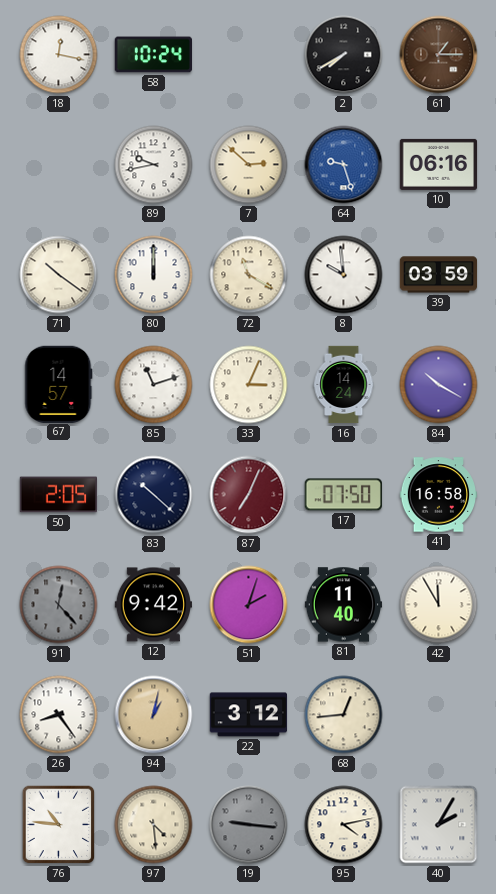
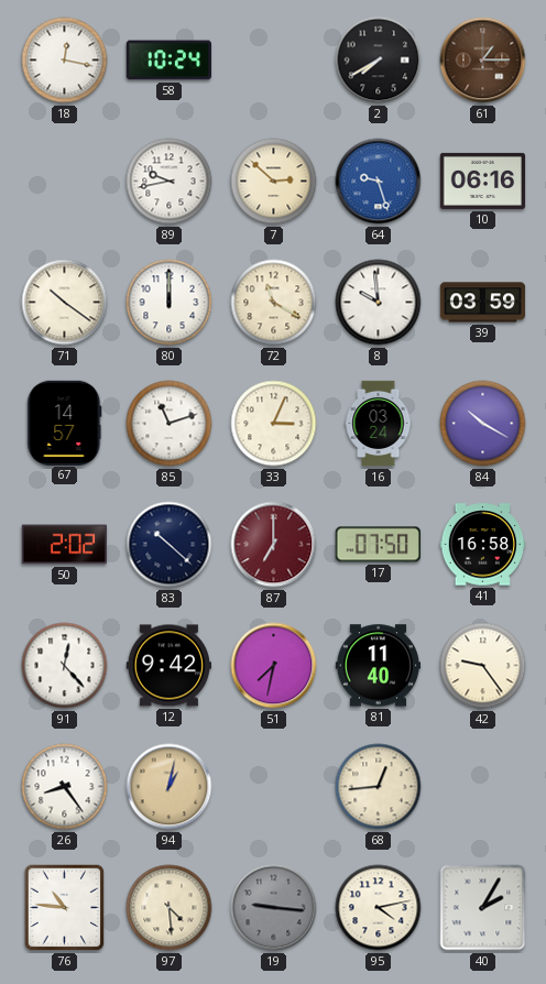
16: 14:24 -> 03:24
50: 2:05 -> 2:02
87: 7:04 -> 7:00
91 dial: grey -> white
51: 2:03 -> 7:32
42: 11:55 -> 9:24
22: 3:12 -> none
